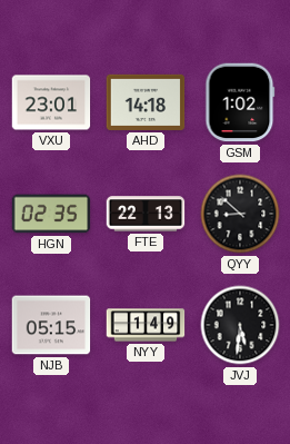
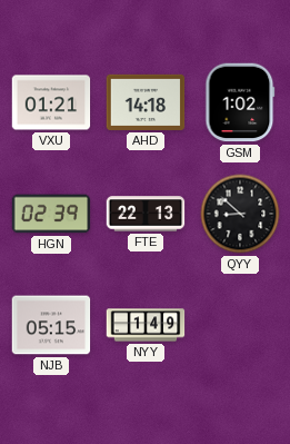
VXU: 23:01 -> 01:21
HGN: 02:35 -> 02:39
JVJ: 5:31 -> none
